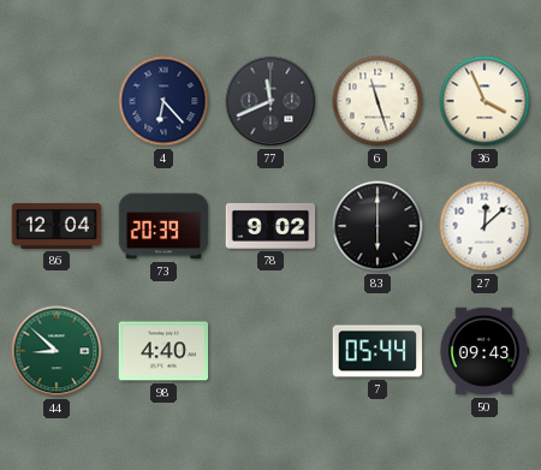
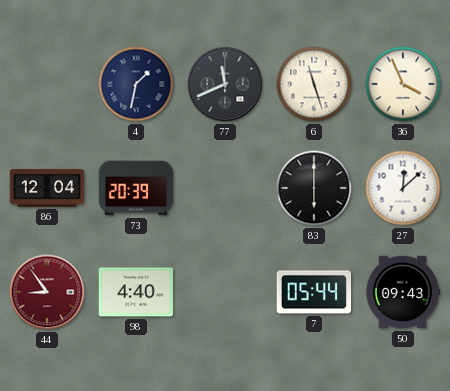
4: 6:23 -> 1:32
78: 9:02 -> none
44: 8:52 -> 8:54
44 dial: green -> burgundy
